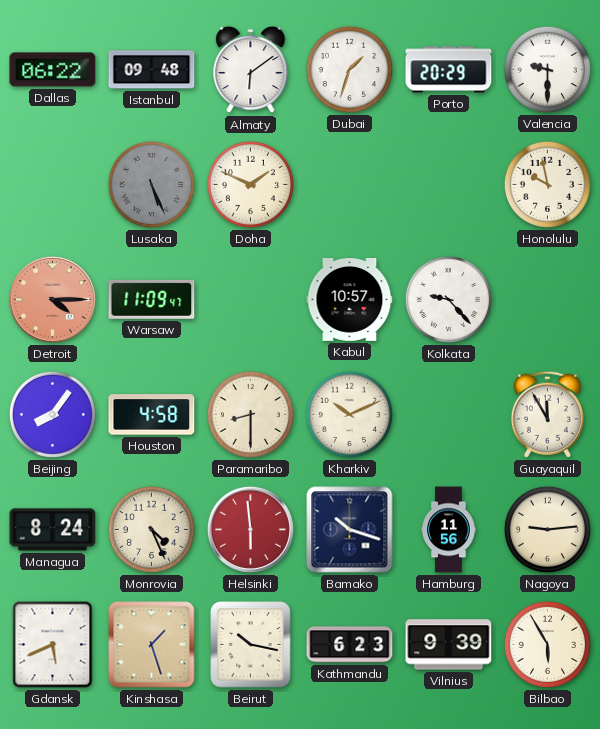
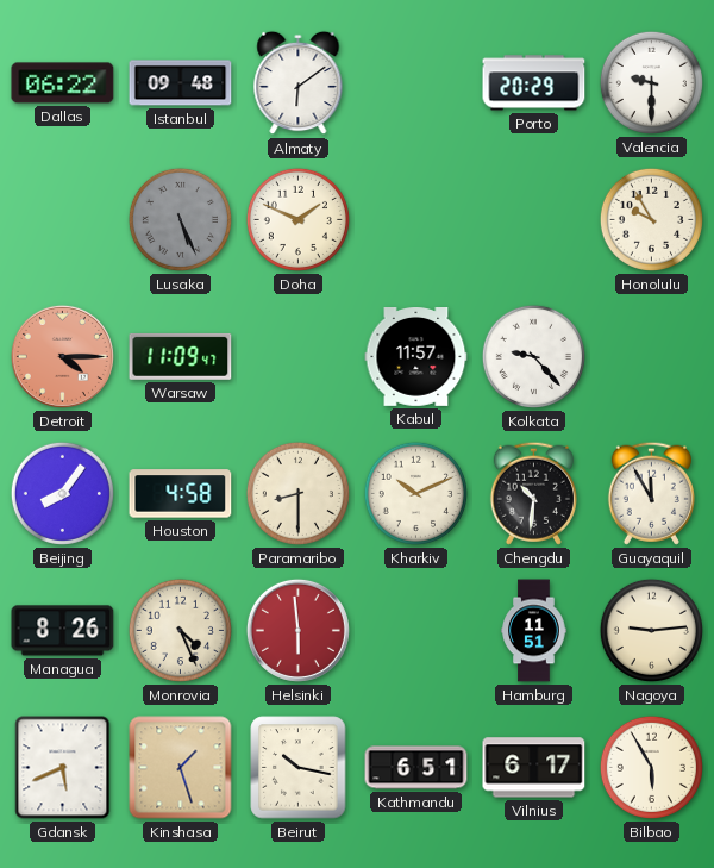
Dubai: 1:33 -> none
Honolulu: 9:58 -> 9:55
Kabul: 10:57 -> 11:57
Chengdu: none -> 10:31
Managua: 8:24 -> 8:26
Bamako: 10:18 -> none
Hamburg: 11:56 -> 11:51
Kathmandu: 6:23 -> 6:51
Vilnius: 9:39 -> 6:17
